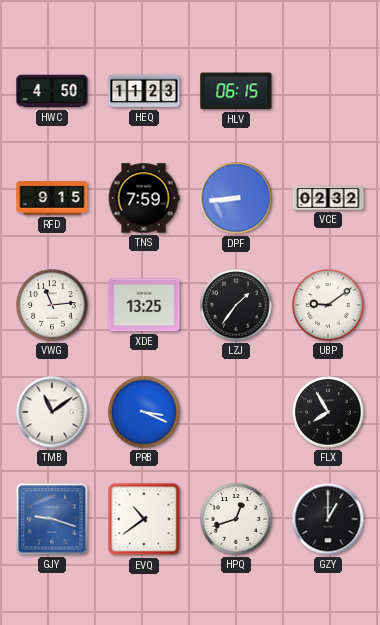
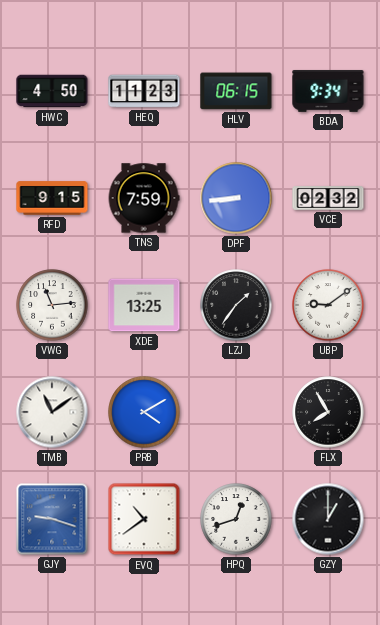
BDA: none -> 9:34
PRB: 3:19 -> 4:10
